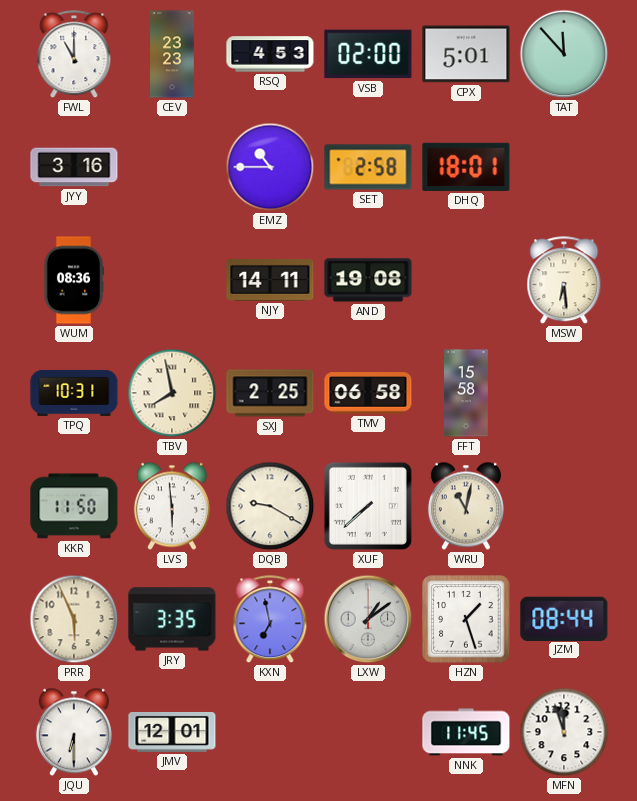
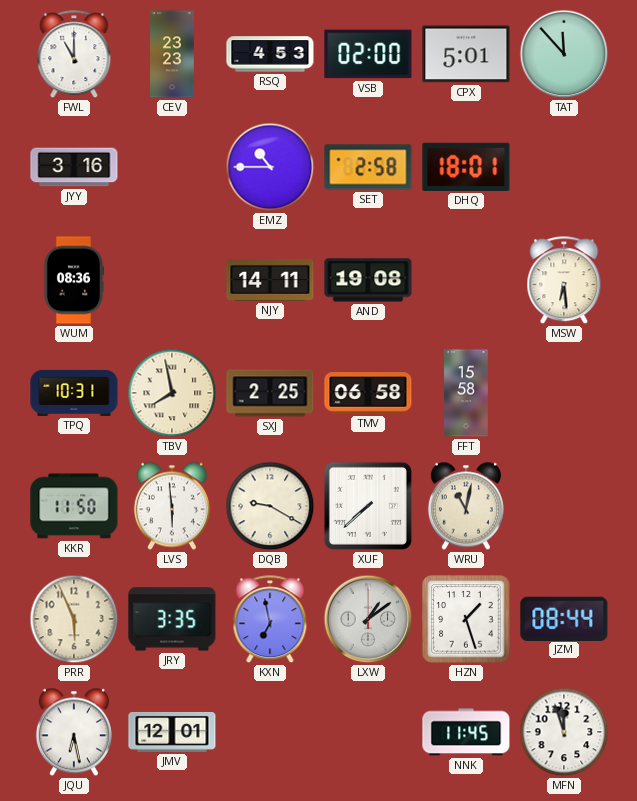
JQU: 6:30 -> 6:28
